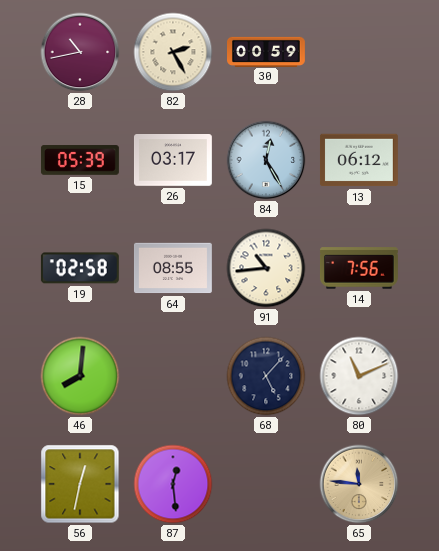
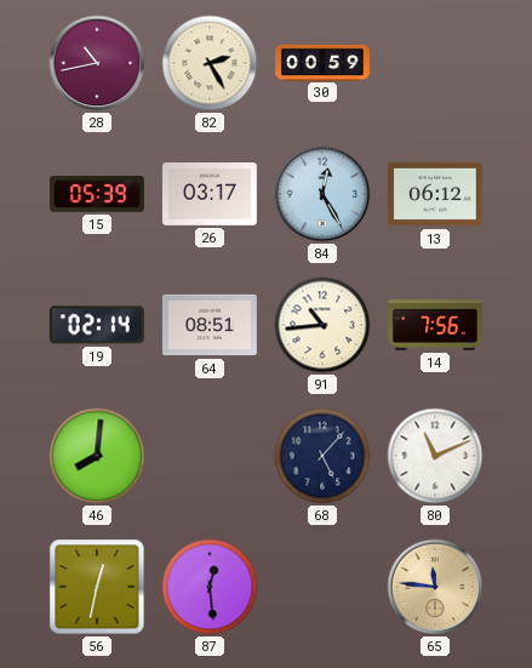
19: 02:58 -> 02:14
64: 08:55 -> 08:51
